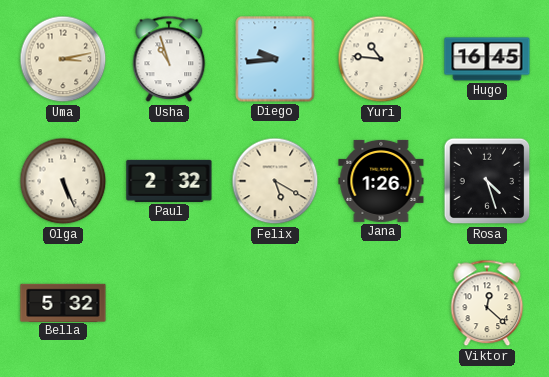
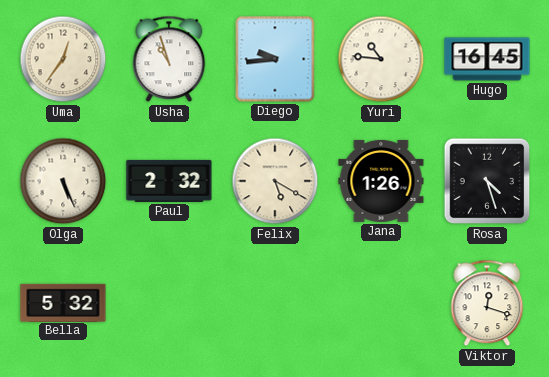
Uma: 3:13 -> 12:36
Viktor: 12:22 -> 12:18
